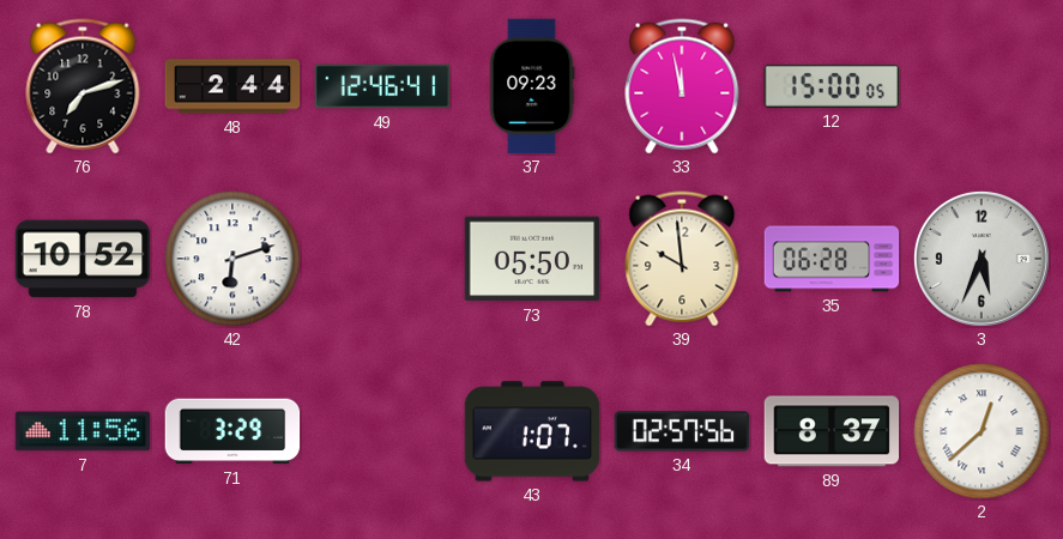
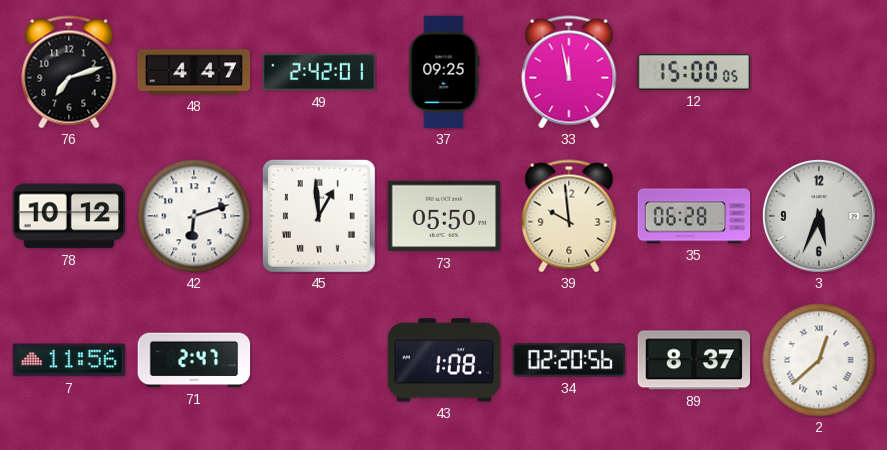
48: 2:44 -> 4:47
49: 12:46 -> 2:42
37: 09:23 -> 09:25
78: 10:52 -> 10:12
45: none -> 12:59
71: 3:29 -> 2:47
43: 1:07 -> 1:08
34: 02:57 -> 02:20
